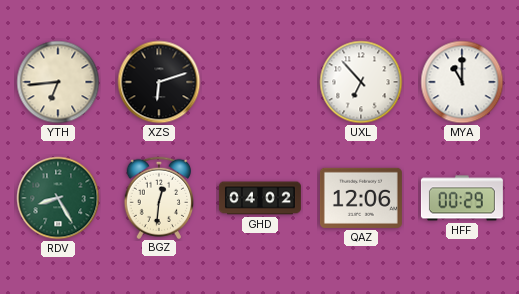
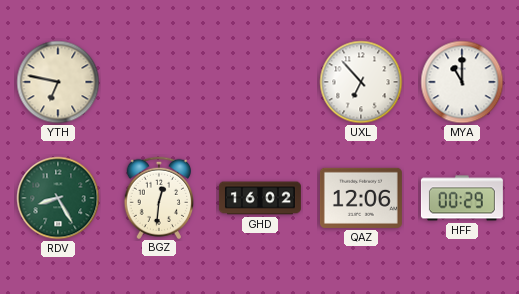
YTH: 6:44 -> 6:47
XZS: 6:12 -> none
GHD: 04:02 -> 16:02
